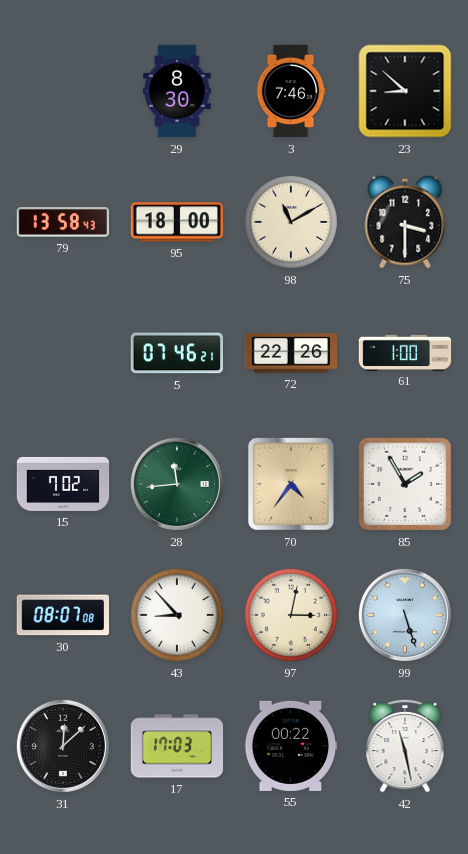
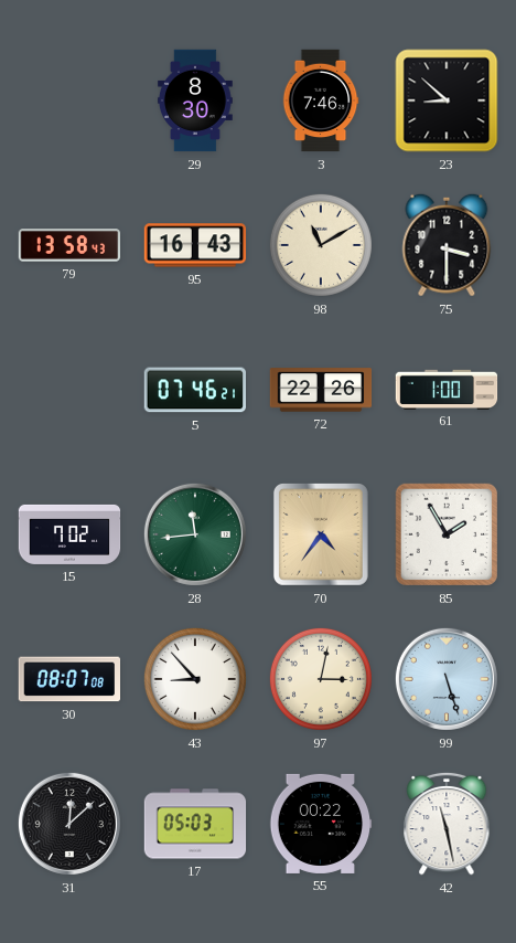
95: 18:00 -> 16:43
17: 17:03 -> 05:03
